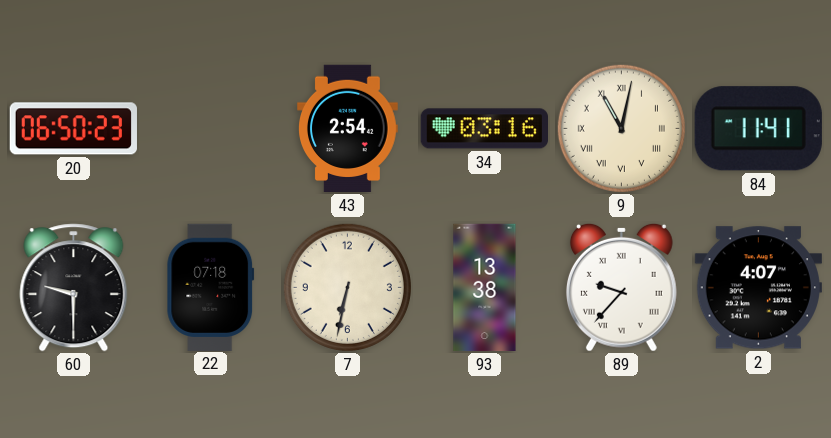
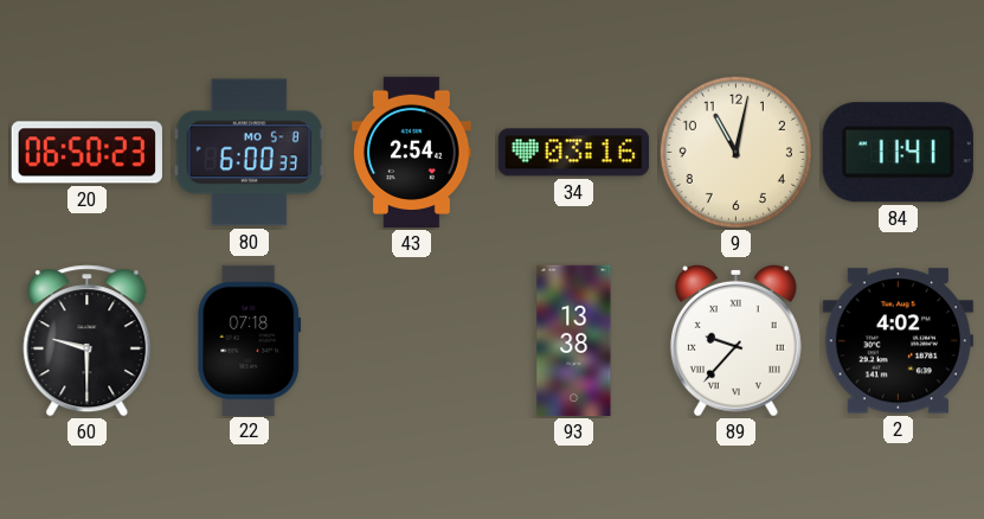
80: none -> 6:00
9 numerals: Roman -> Arabic
7: 6:32 -> none
2: 4:07 -> 4:02
